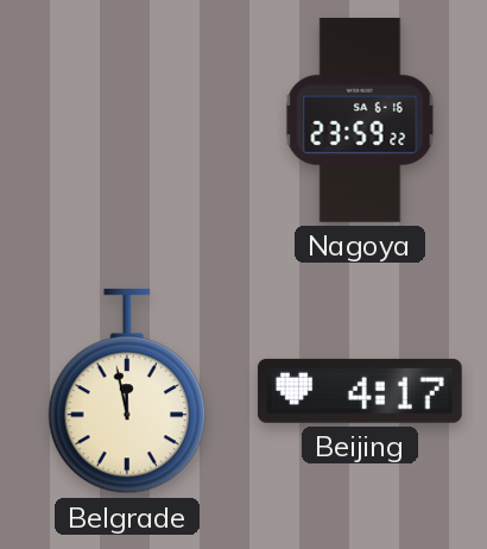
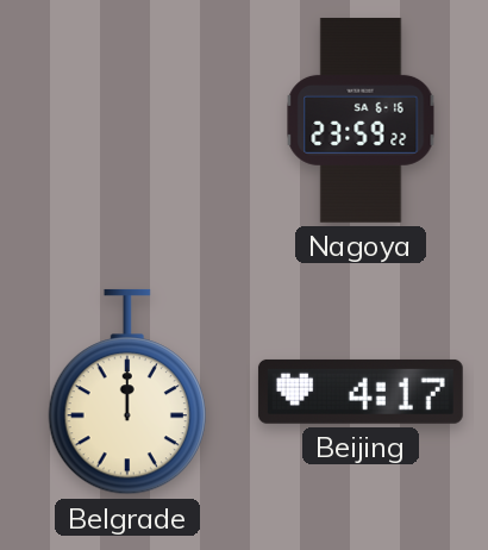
Belgrade: 11:58 -> 12:00
